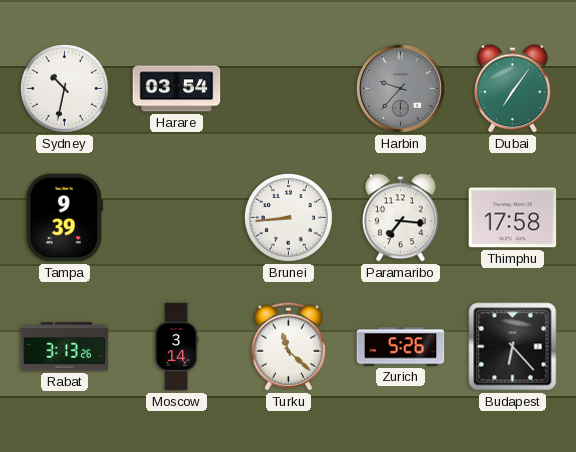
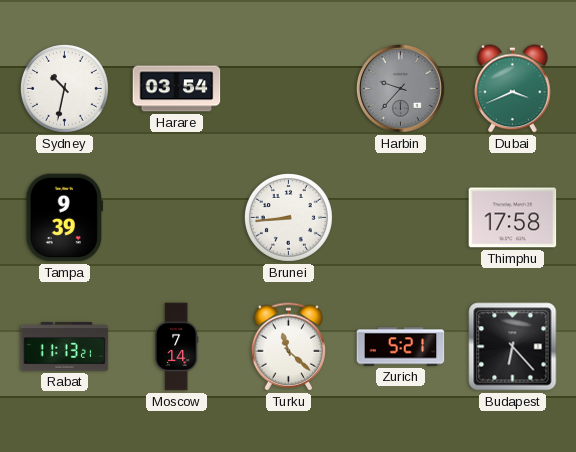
Dubai: 7:06 -> 3:41
Paramaribo: 7:16 -> none
Rabat: 3:13 -> 11:13
Moscow: 3:14 -> 7:14
Zurich: 5:26 -> 5:21
